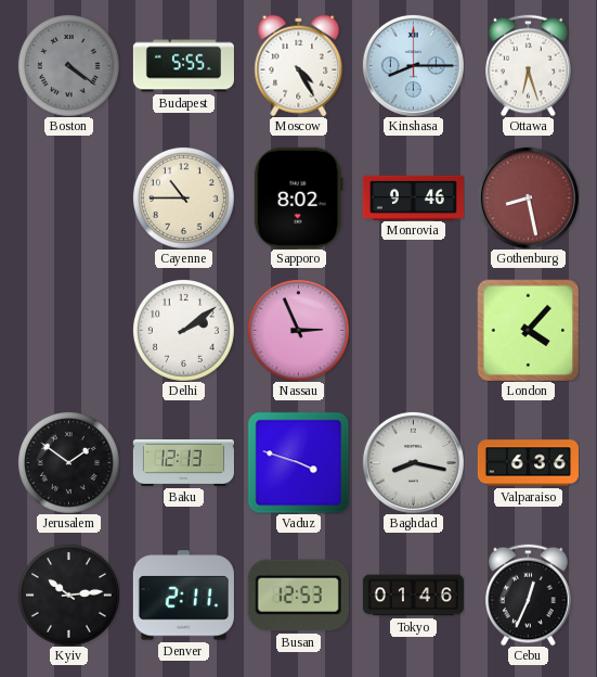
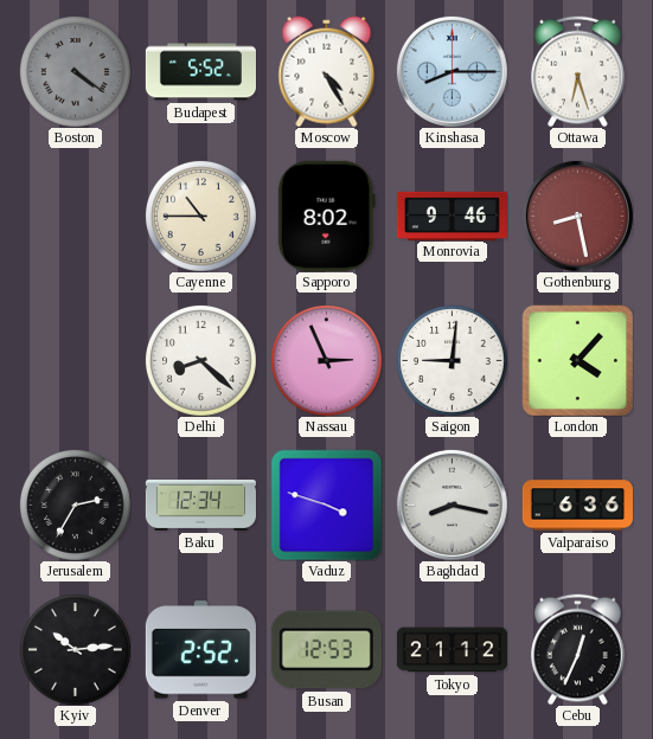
Budapest: 5:55 -> 5:52
Delhi: 2:09 -> 8:22
Saigon: none -> 9:01
Jerusalem: 1:51 -> 2:35
Baku: 12:13 -> 12:34
Denver: 2:11 -> 2:52
Tokyo: 01:46 -> 21:12
